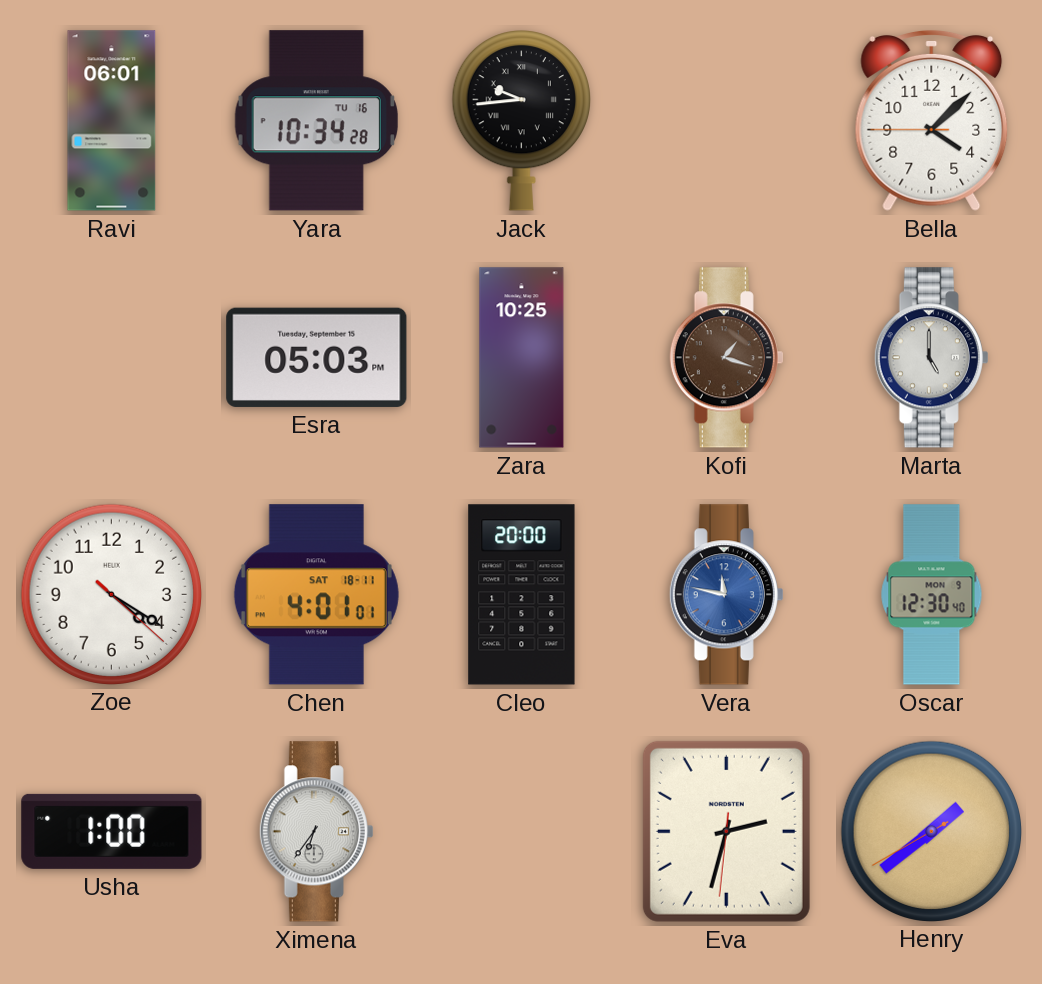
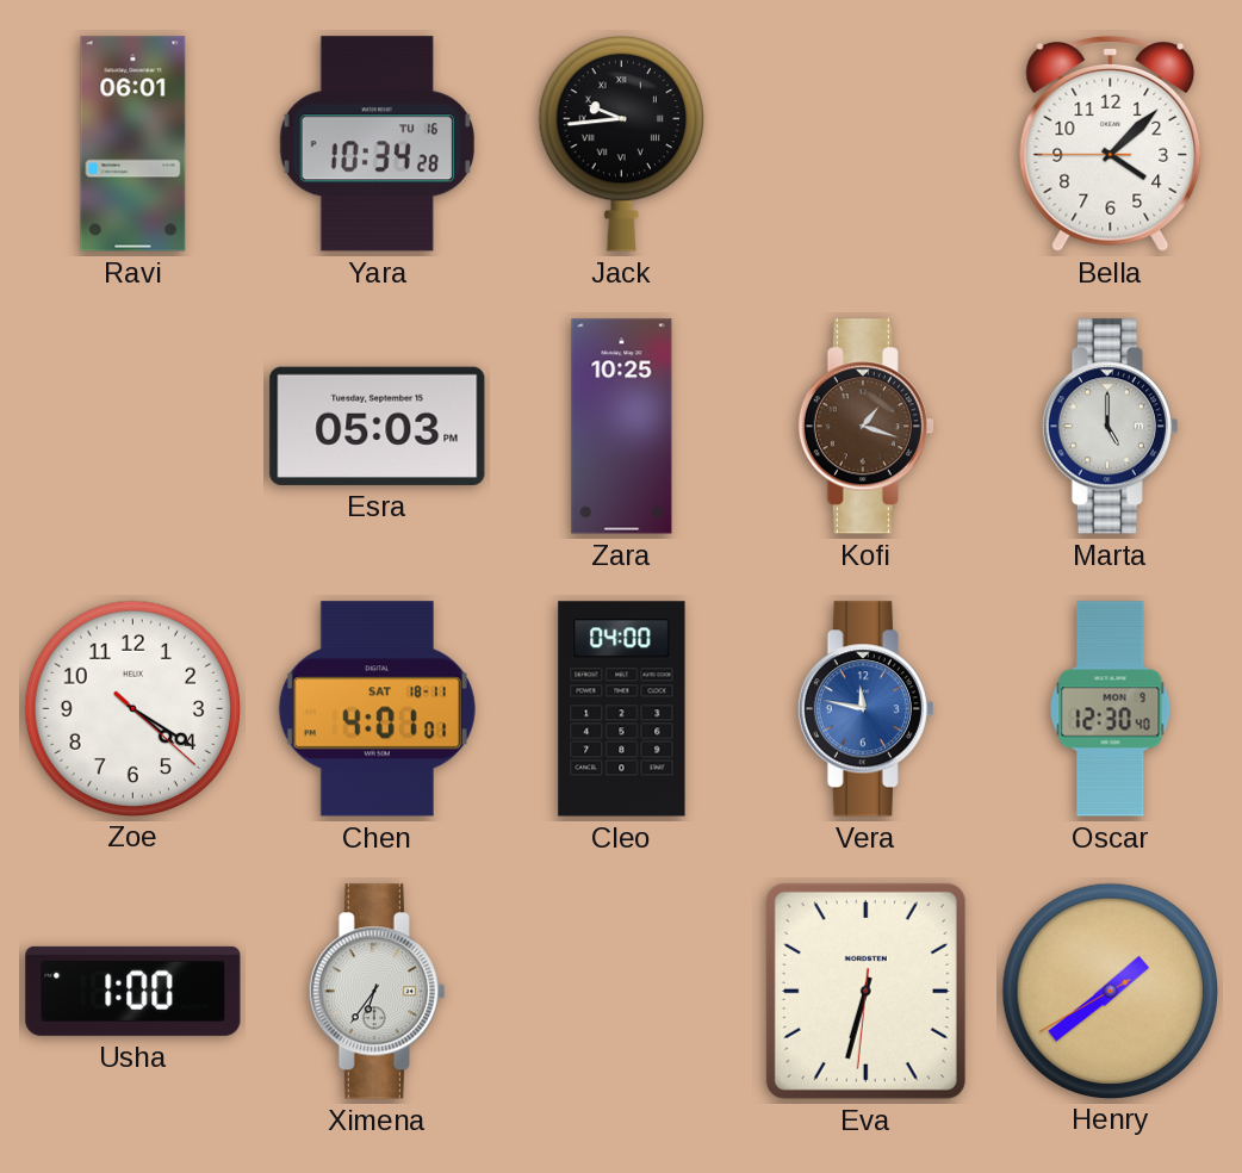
Cleo: 20:00 -> 04:00
Eva: 2:32 -> 6:32
